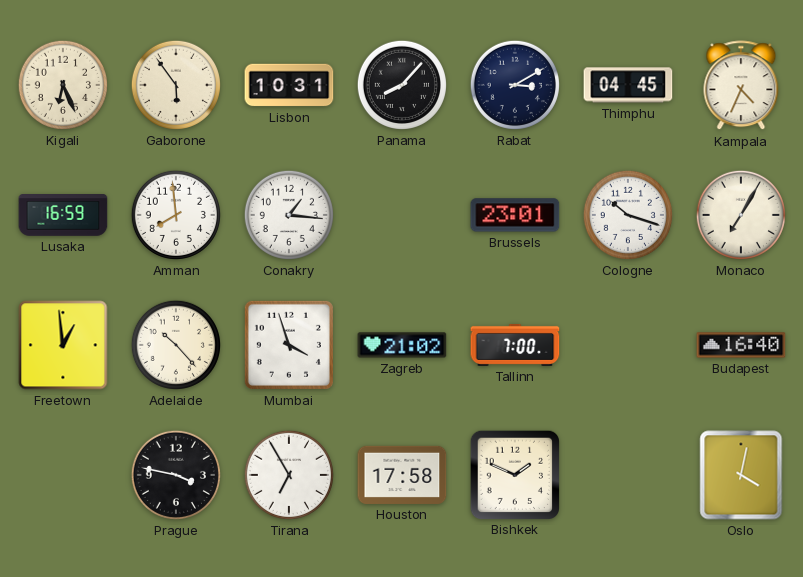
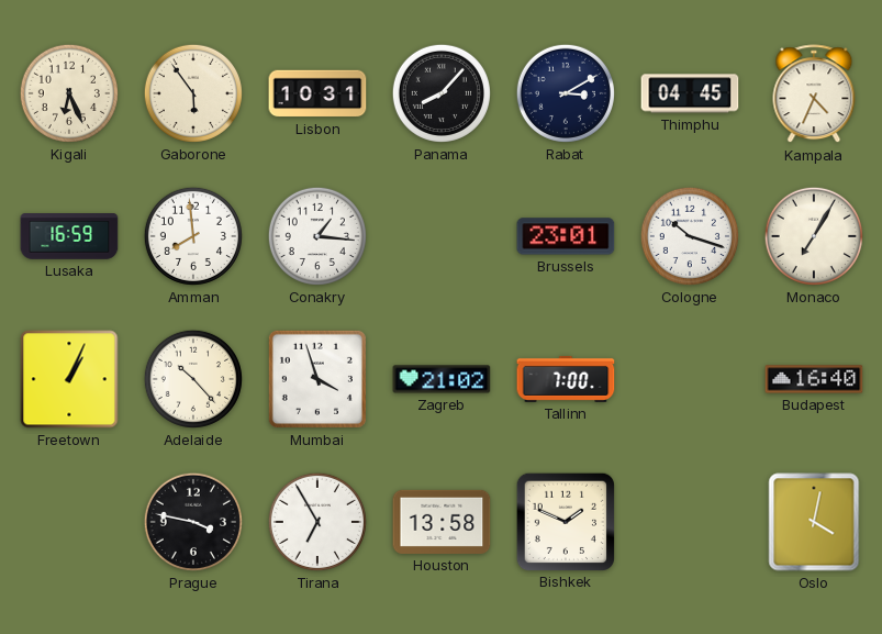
Freetown: 12:59 -> 1:04
Houston: 17:58 -> 13:58
